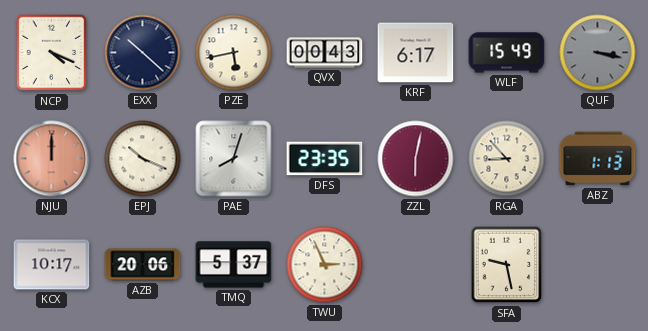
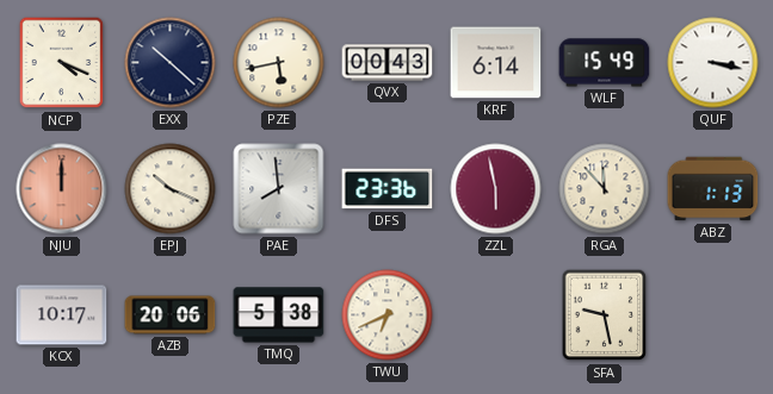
KRF: 6:17 -> 6:14
QUF dial: grey -> white
PAE: 8:03 -> 7:59
DFS: 23:35 -> 23:36
ZZL: 6:02 -> 5:58
RGA: 8:53 -> 11:53
TMQ: 5:37 -> 5:38
TWU: 2:56 -> 6:41
